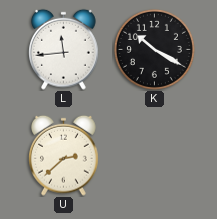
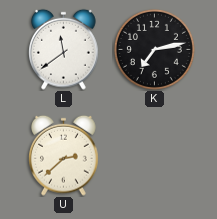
L: 11:44 -> 11:39
K: 10:20 -> 7:13
